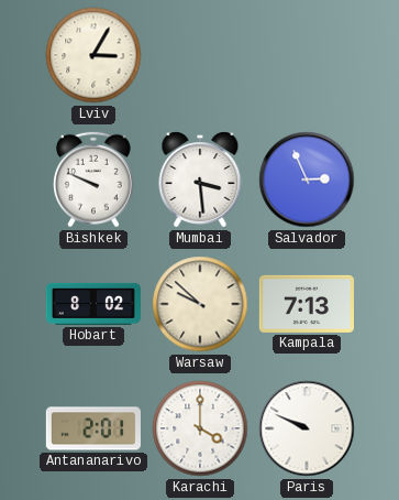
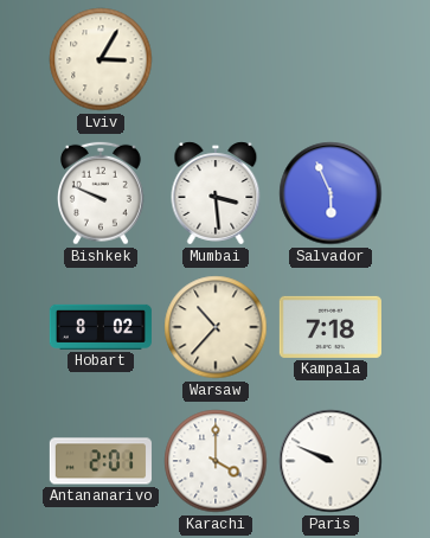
Salvador: 2:56 -> 5:56
Warsaw: 9:52 -> 10:37
Kampala: 7:13 -> 7:18
